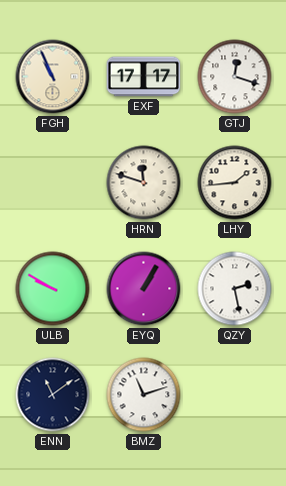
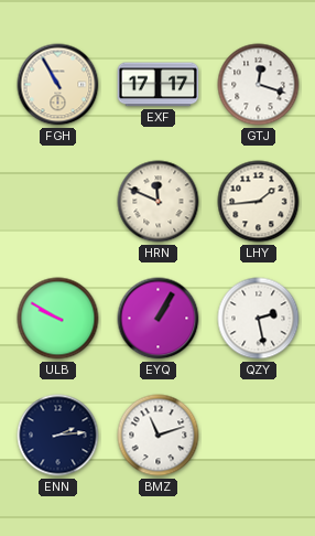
FGH: 10:56 -> 10:55
HRN: 11:48 -> 11:49
ENN: 11:09 -> 2:14
